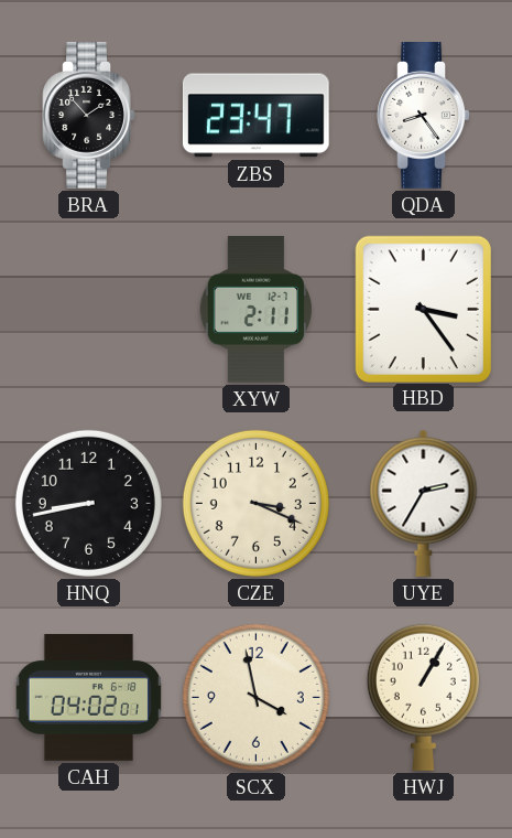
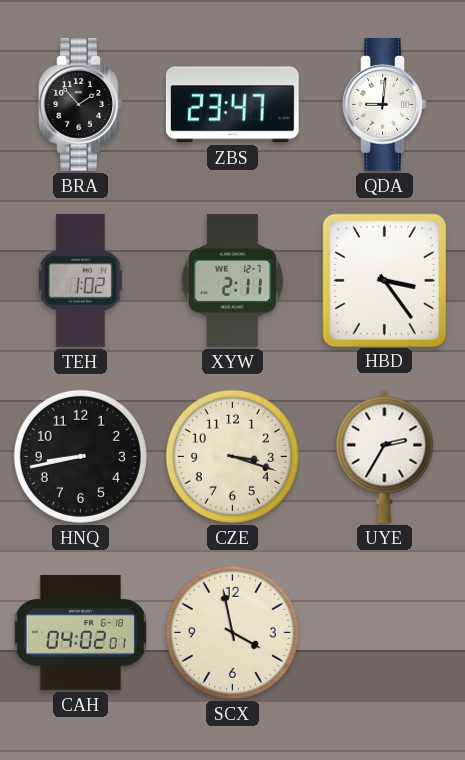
QDA: 8:24 -> 9:01
TEH: none -> 1:02
CZE: 3:19 -> 3:18
HWJ: 1:05 -> none
